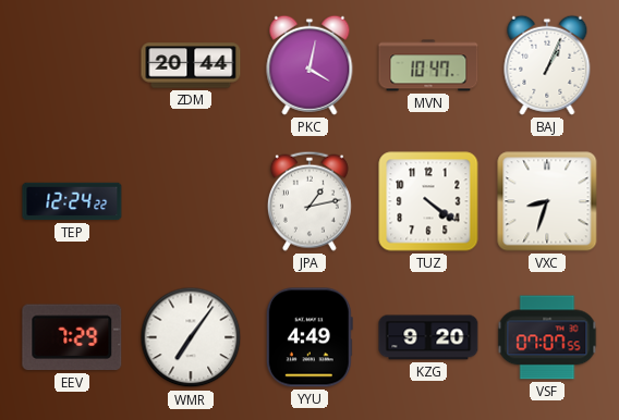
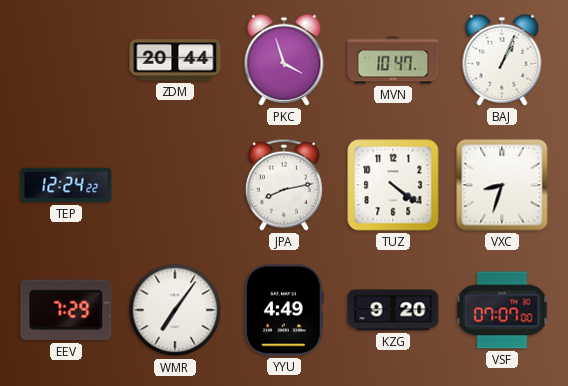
PKC: 4:02 -> 3:57
JPA: 1:13 -> 8:13
VSF: 07:07:55 -> 07:07:00
